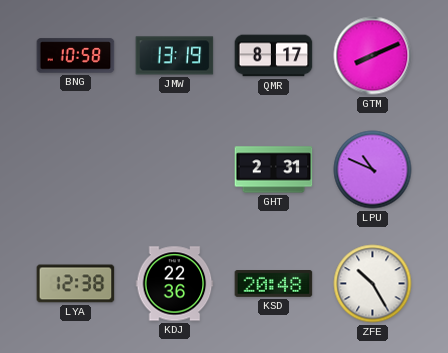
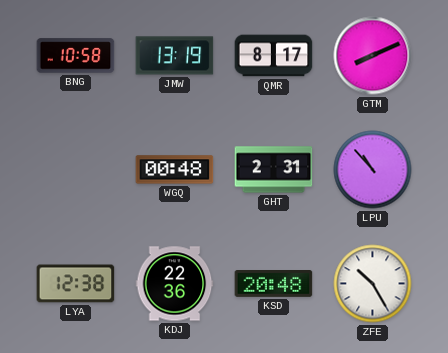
WGQ: none -> 00:48
LPU: 10:49 -> 10:53
